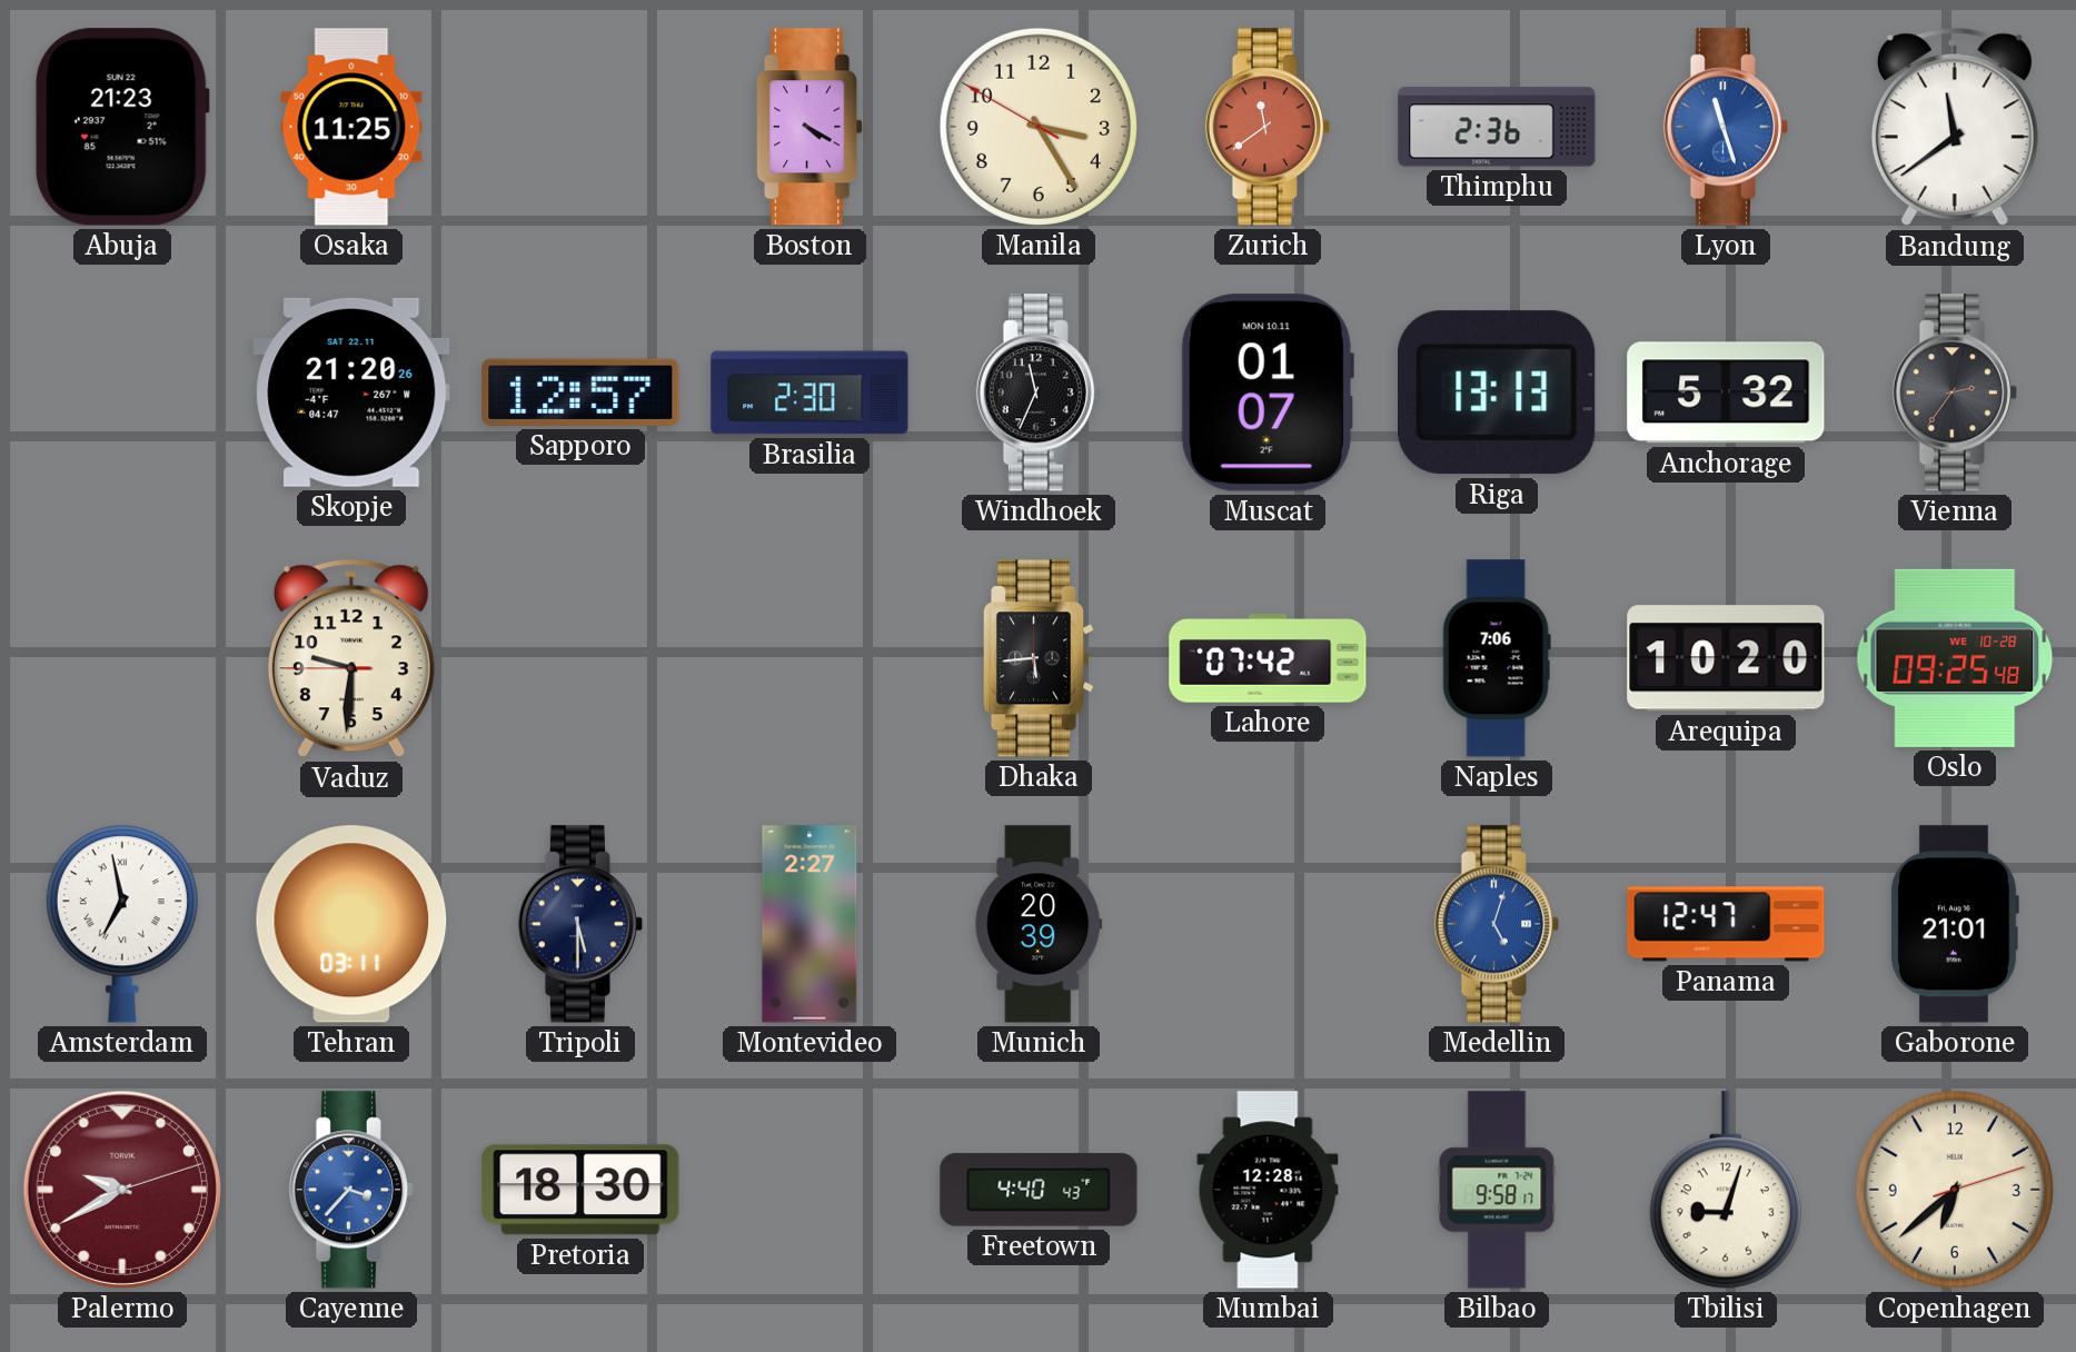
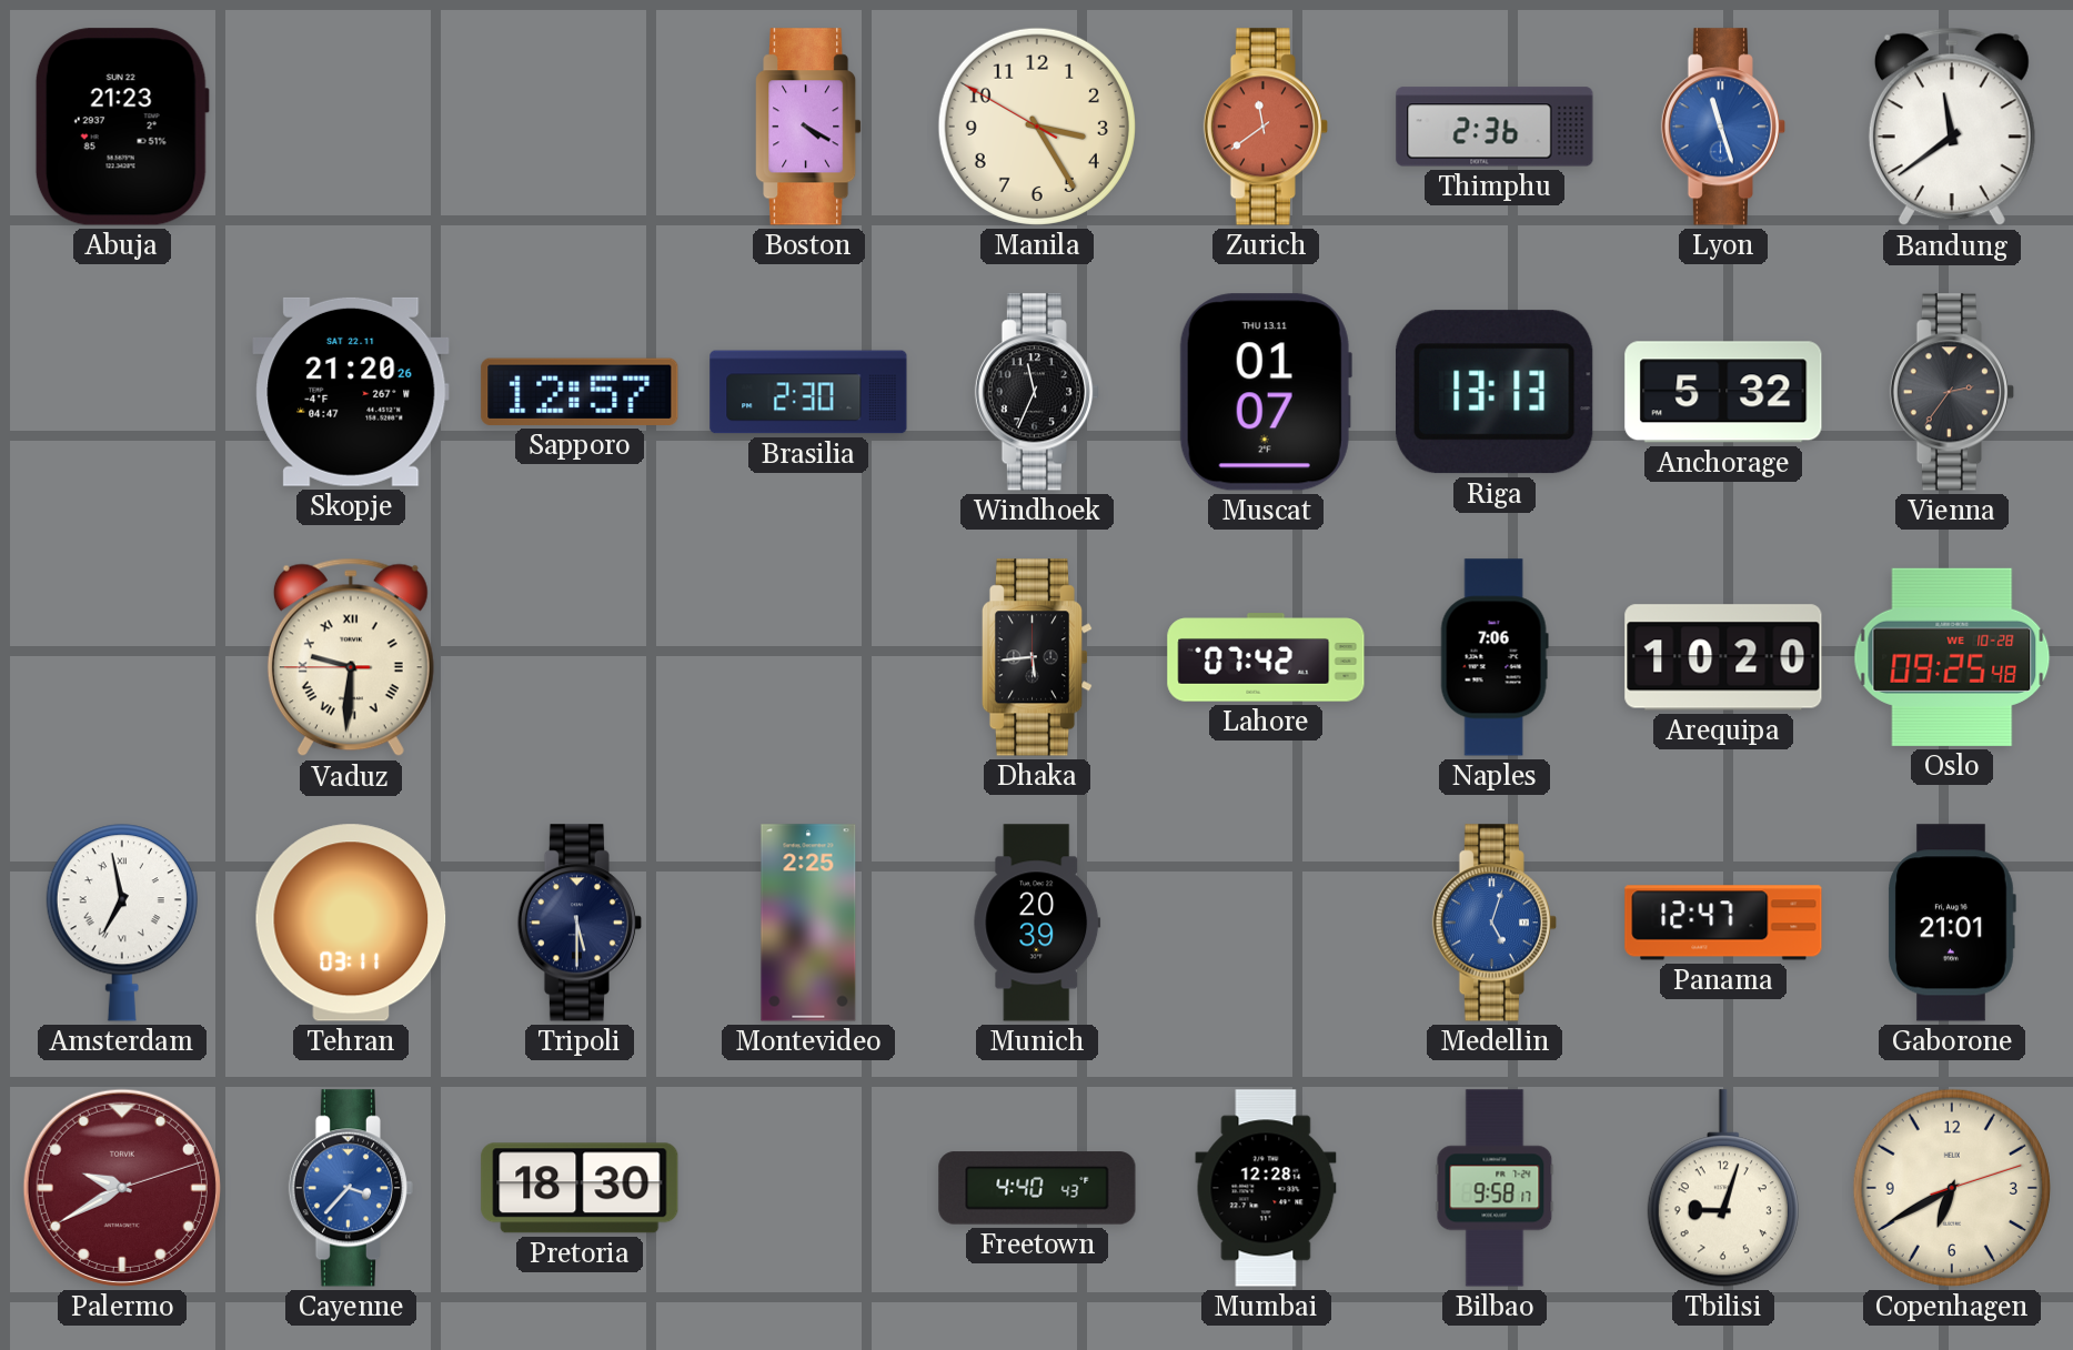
Osaka: 11:25 -> none
Muscat date: MON 10.11 -> THU 13.11
Vaduz numerals: Arabic -> Roman
Montevideo: 2:27 -> 2:25
Copenhagen: 6:38 -> 6:40
